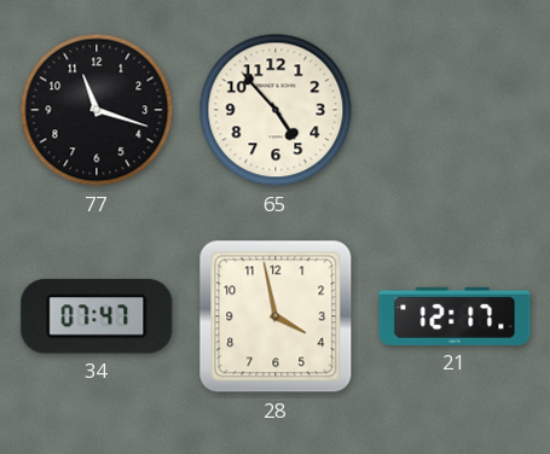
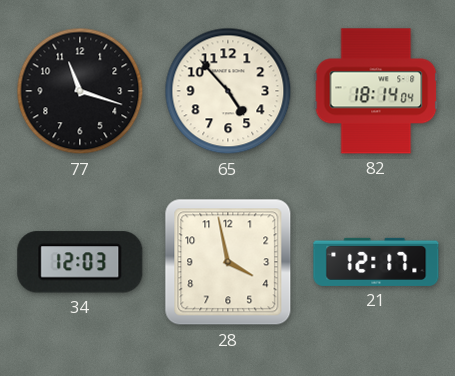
82: none -> 18:14
34: 07:47 -> 12:03
